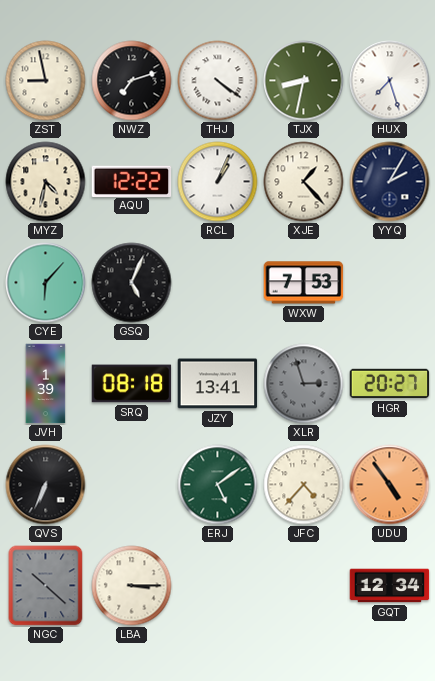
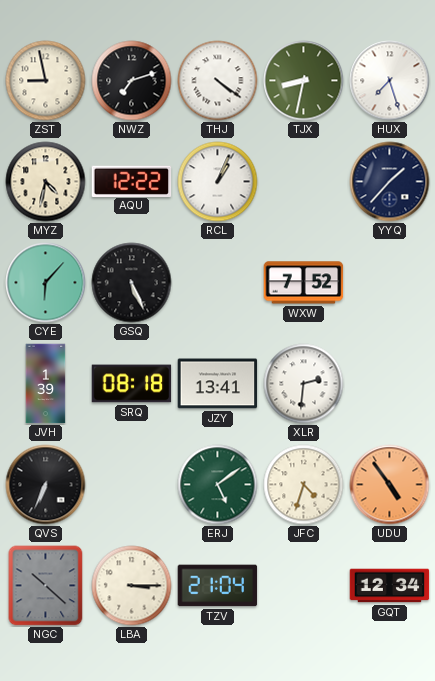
XJE: 1:23 -> none
YYQ: 2:05 -> 1:37
GSQ: 5:04 -> 5:26
WXW: 7:53 -> 7:52
XLR: 2:57 -> 2:31
XLR dial: grey -> white
HGR: 20:27 -> none
JFC: 4:37 -> 4:33
TZV: none -> 21:04
